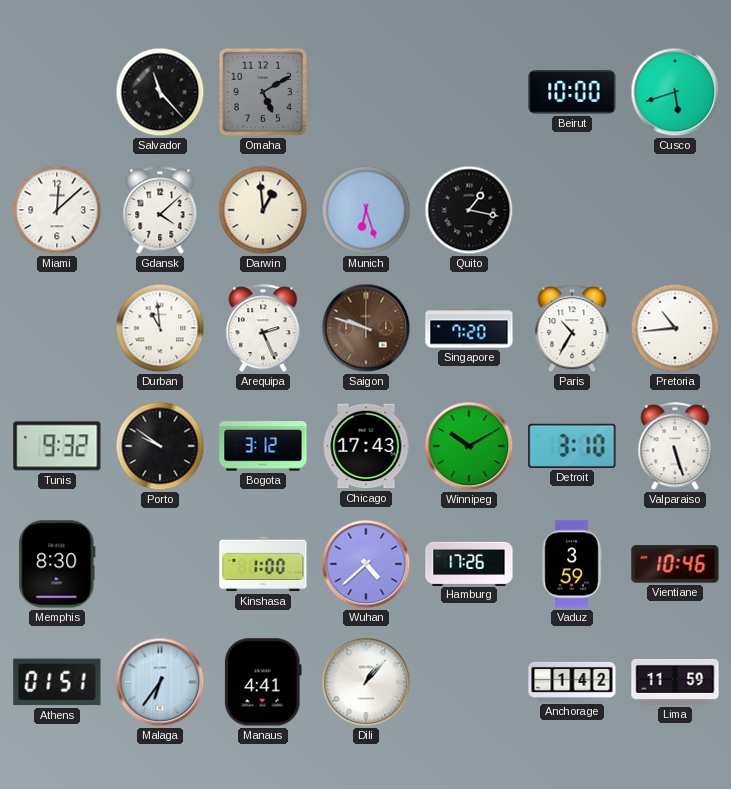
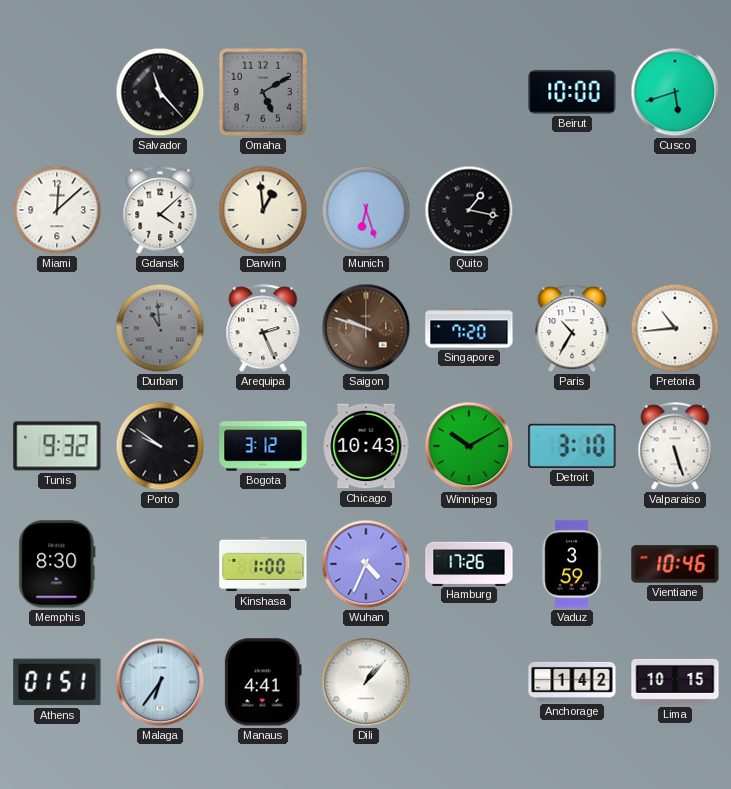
Durban dial: white -> grey
Chicago: 17:43 -> 10:43
Wuhan: 4:38 -> 4:34
Lima: 11:59 -> 10:15
